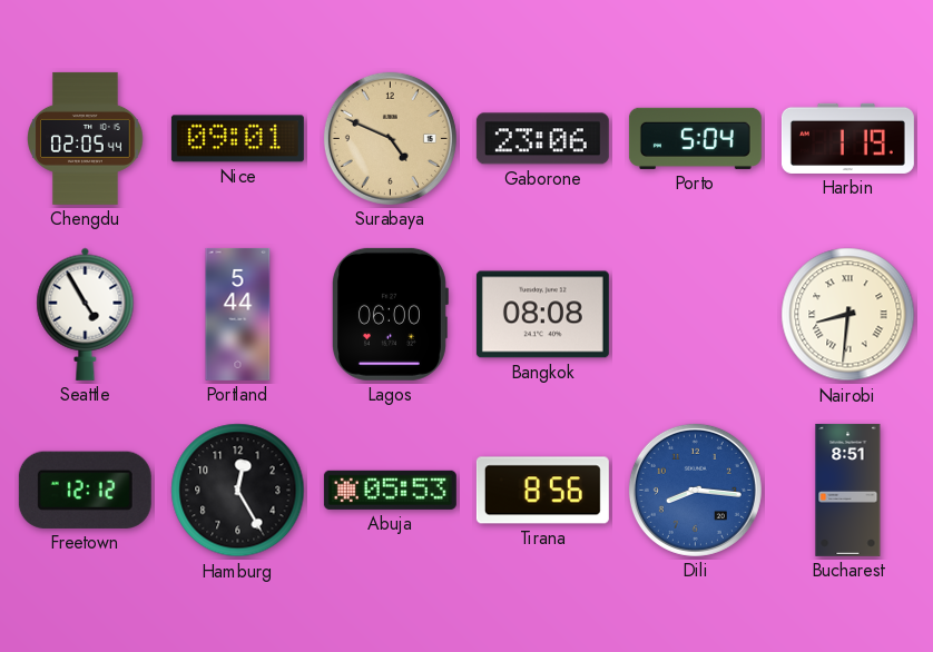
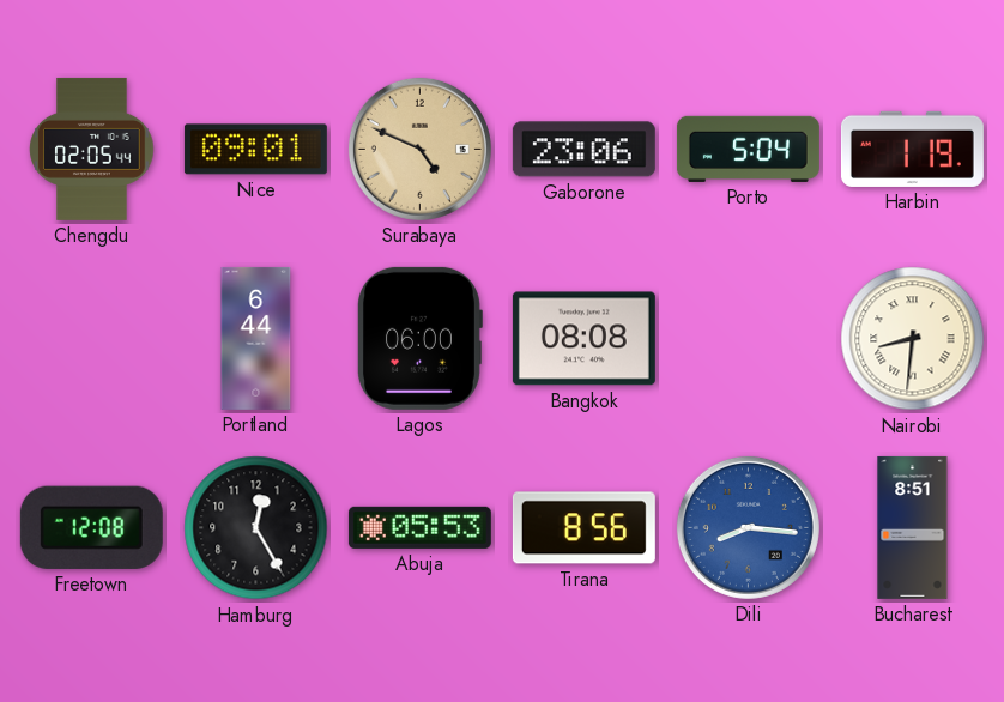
Seattle: 4:55 -> none
Portland: 5:44 -> 6:44
Freetown: 12:12 -> 12:08
